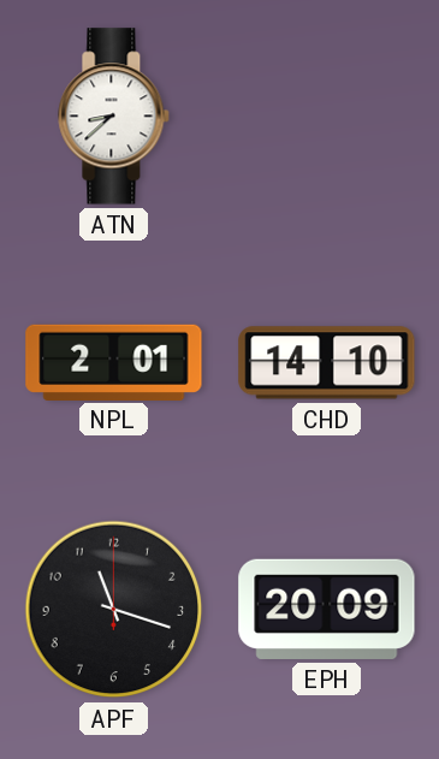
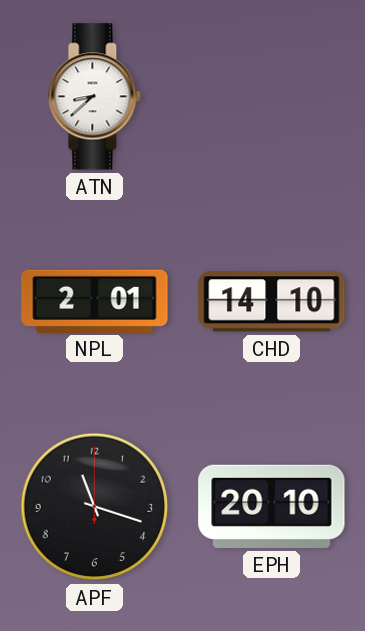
EPH: 20:09 -> 20:10
